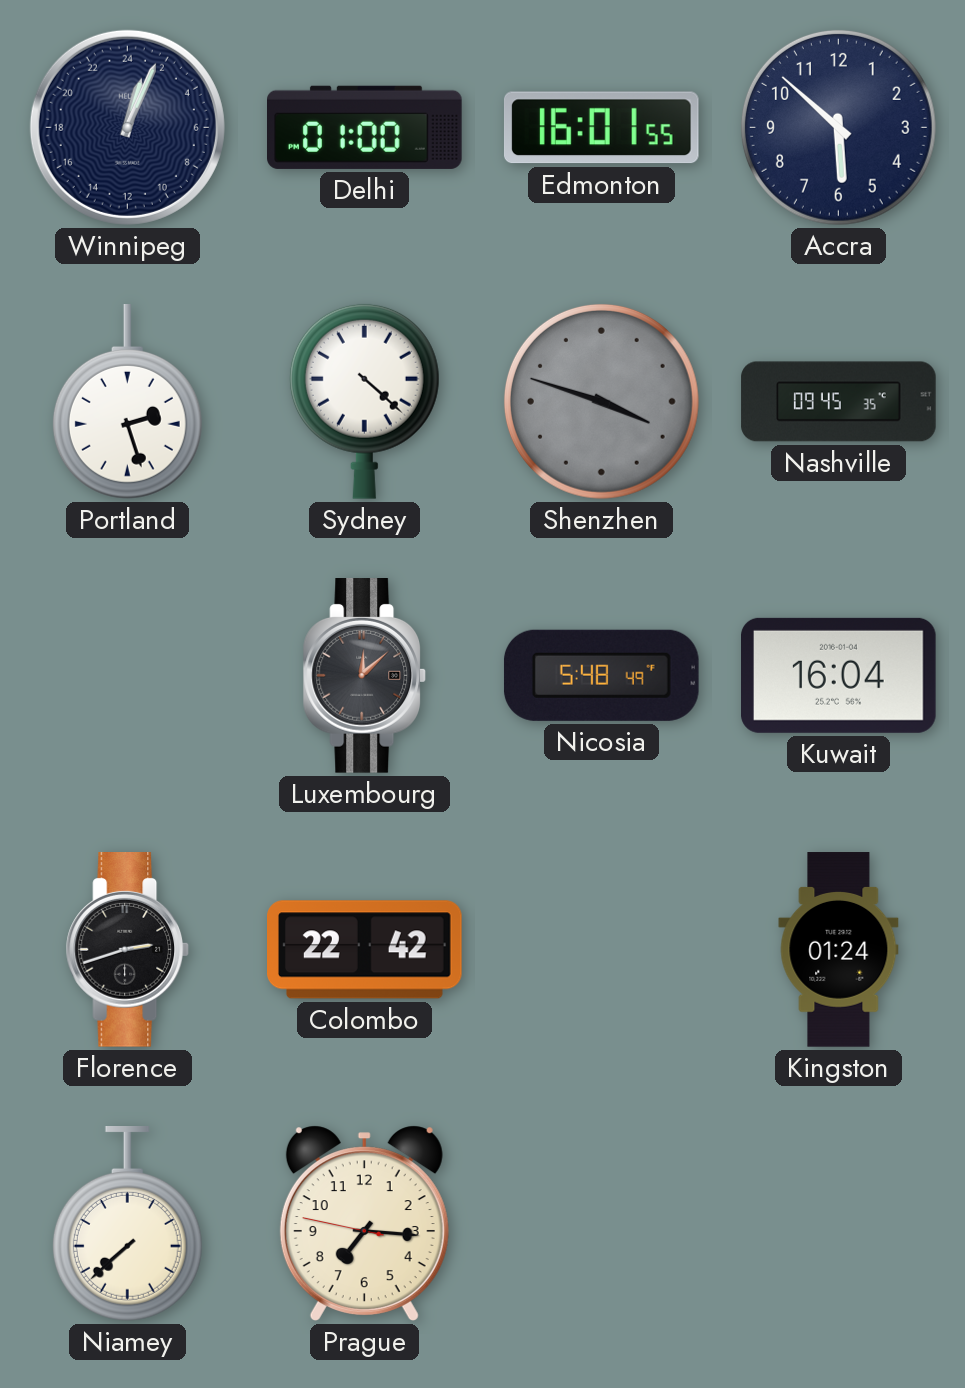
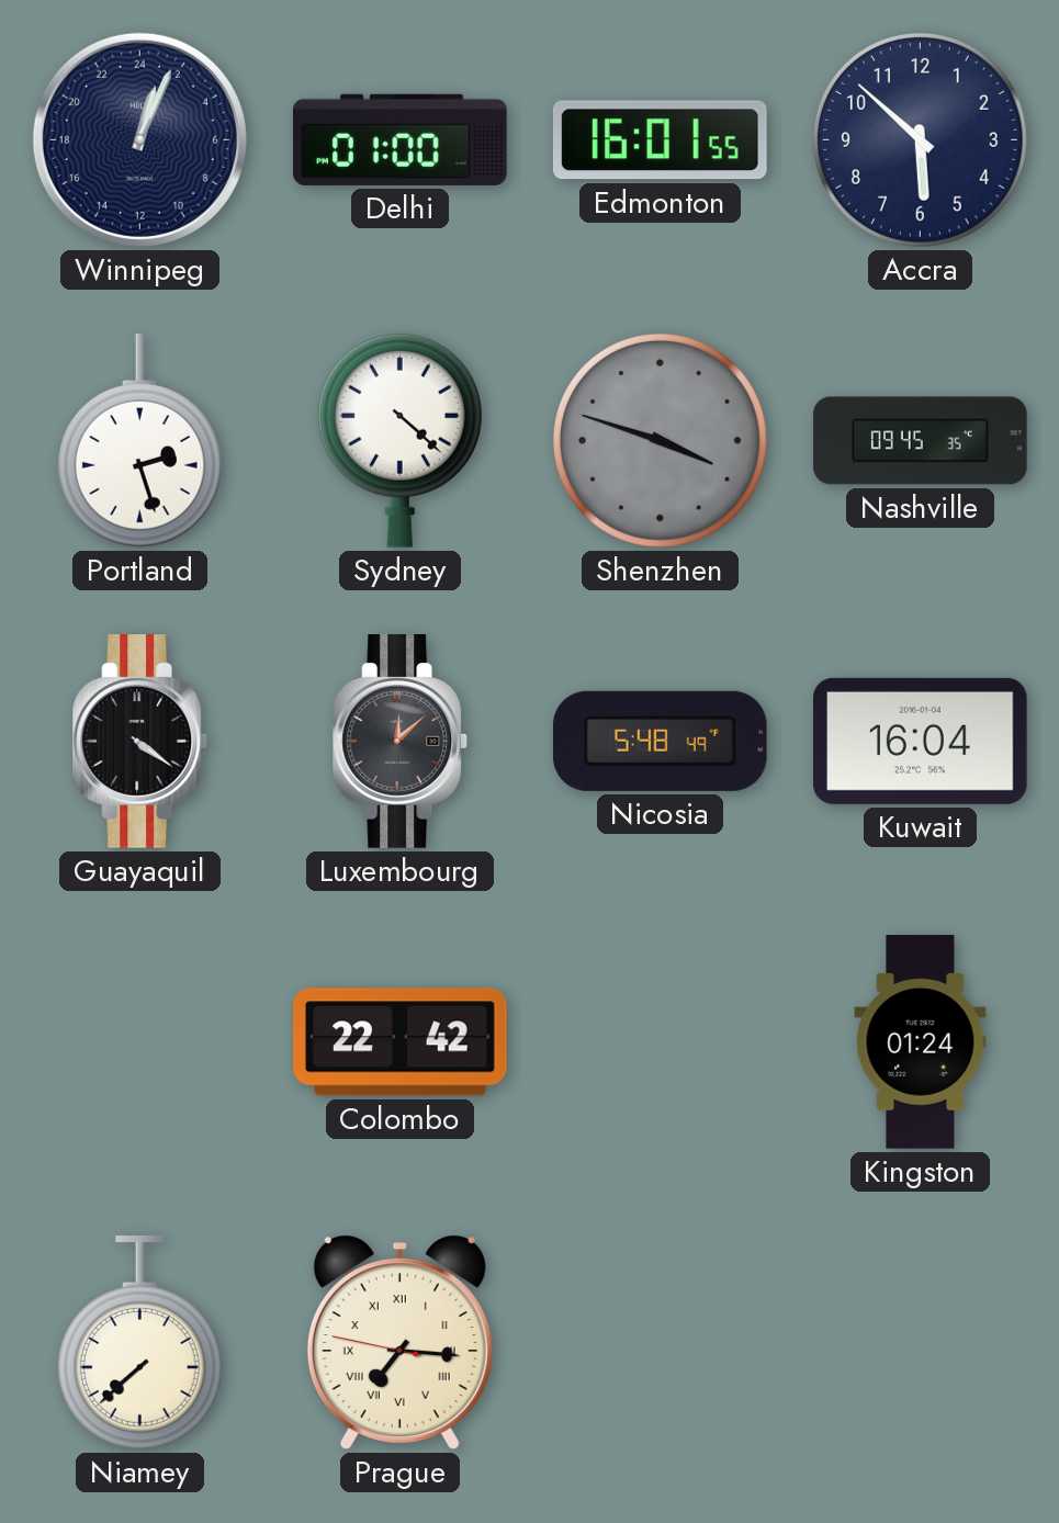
Guayaquil: none -> 4:21
Florence: 2:42 -> none
Prague numerals: Arabic -> Roman
